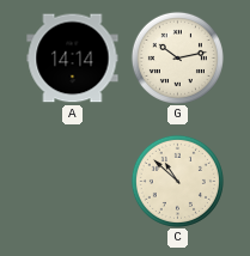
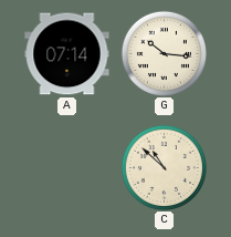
A: 14:14 -> 07:14
G: 10:13 -> 10:16
